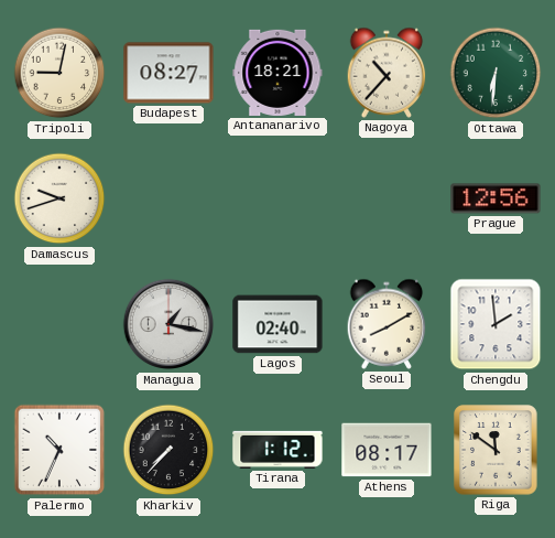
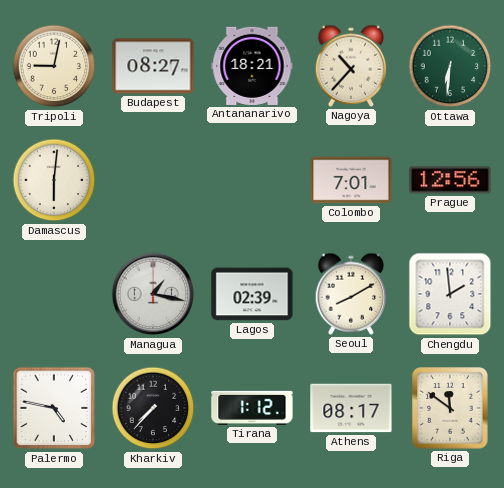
Damascus: 9:42 -> 6:01
Colombo: none -> 7:01
Lagos: 02:40 -> 02:39
Palermo: 10:34 -> 4:47
